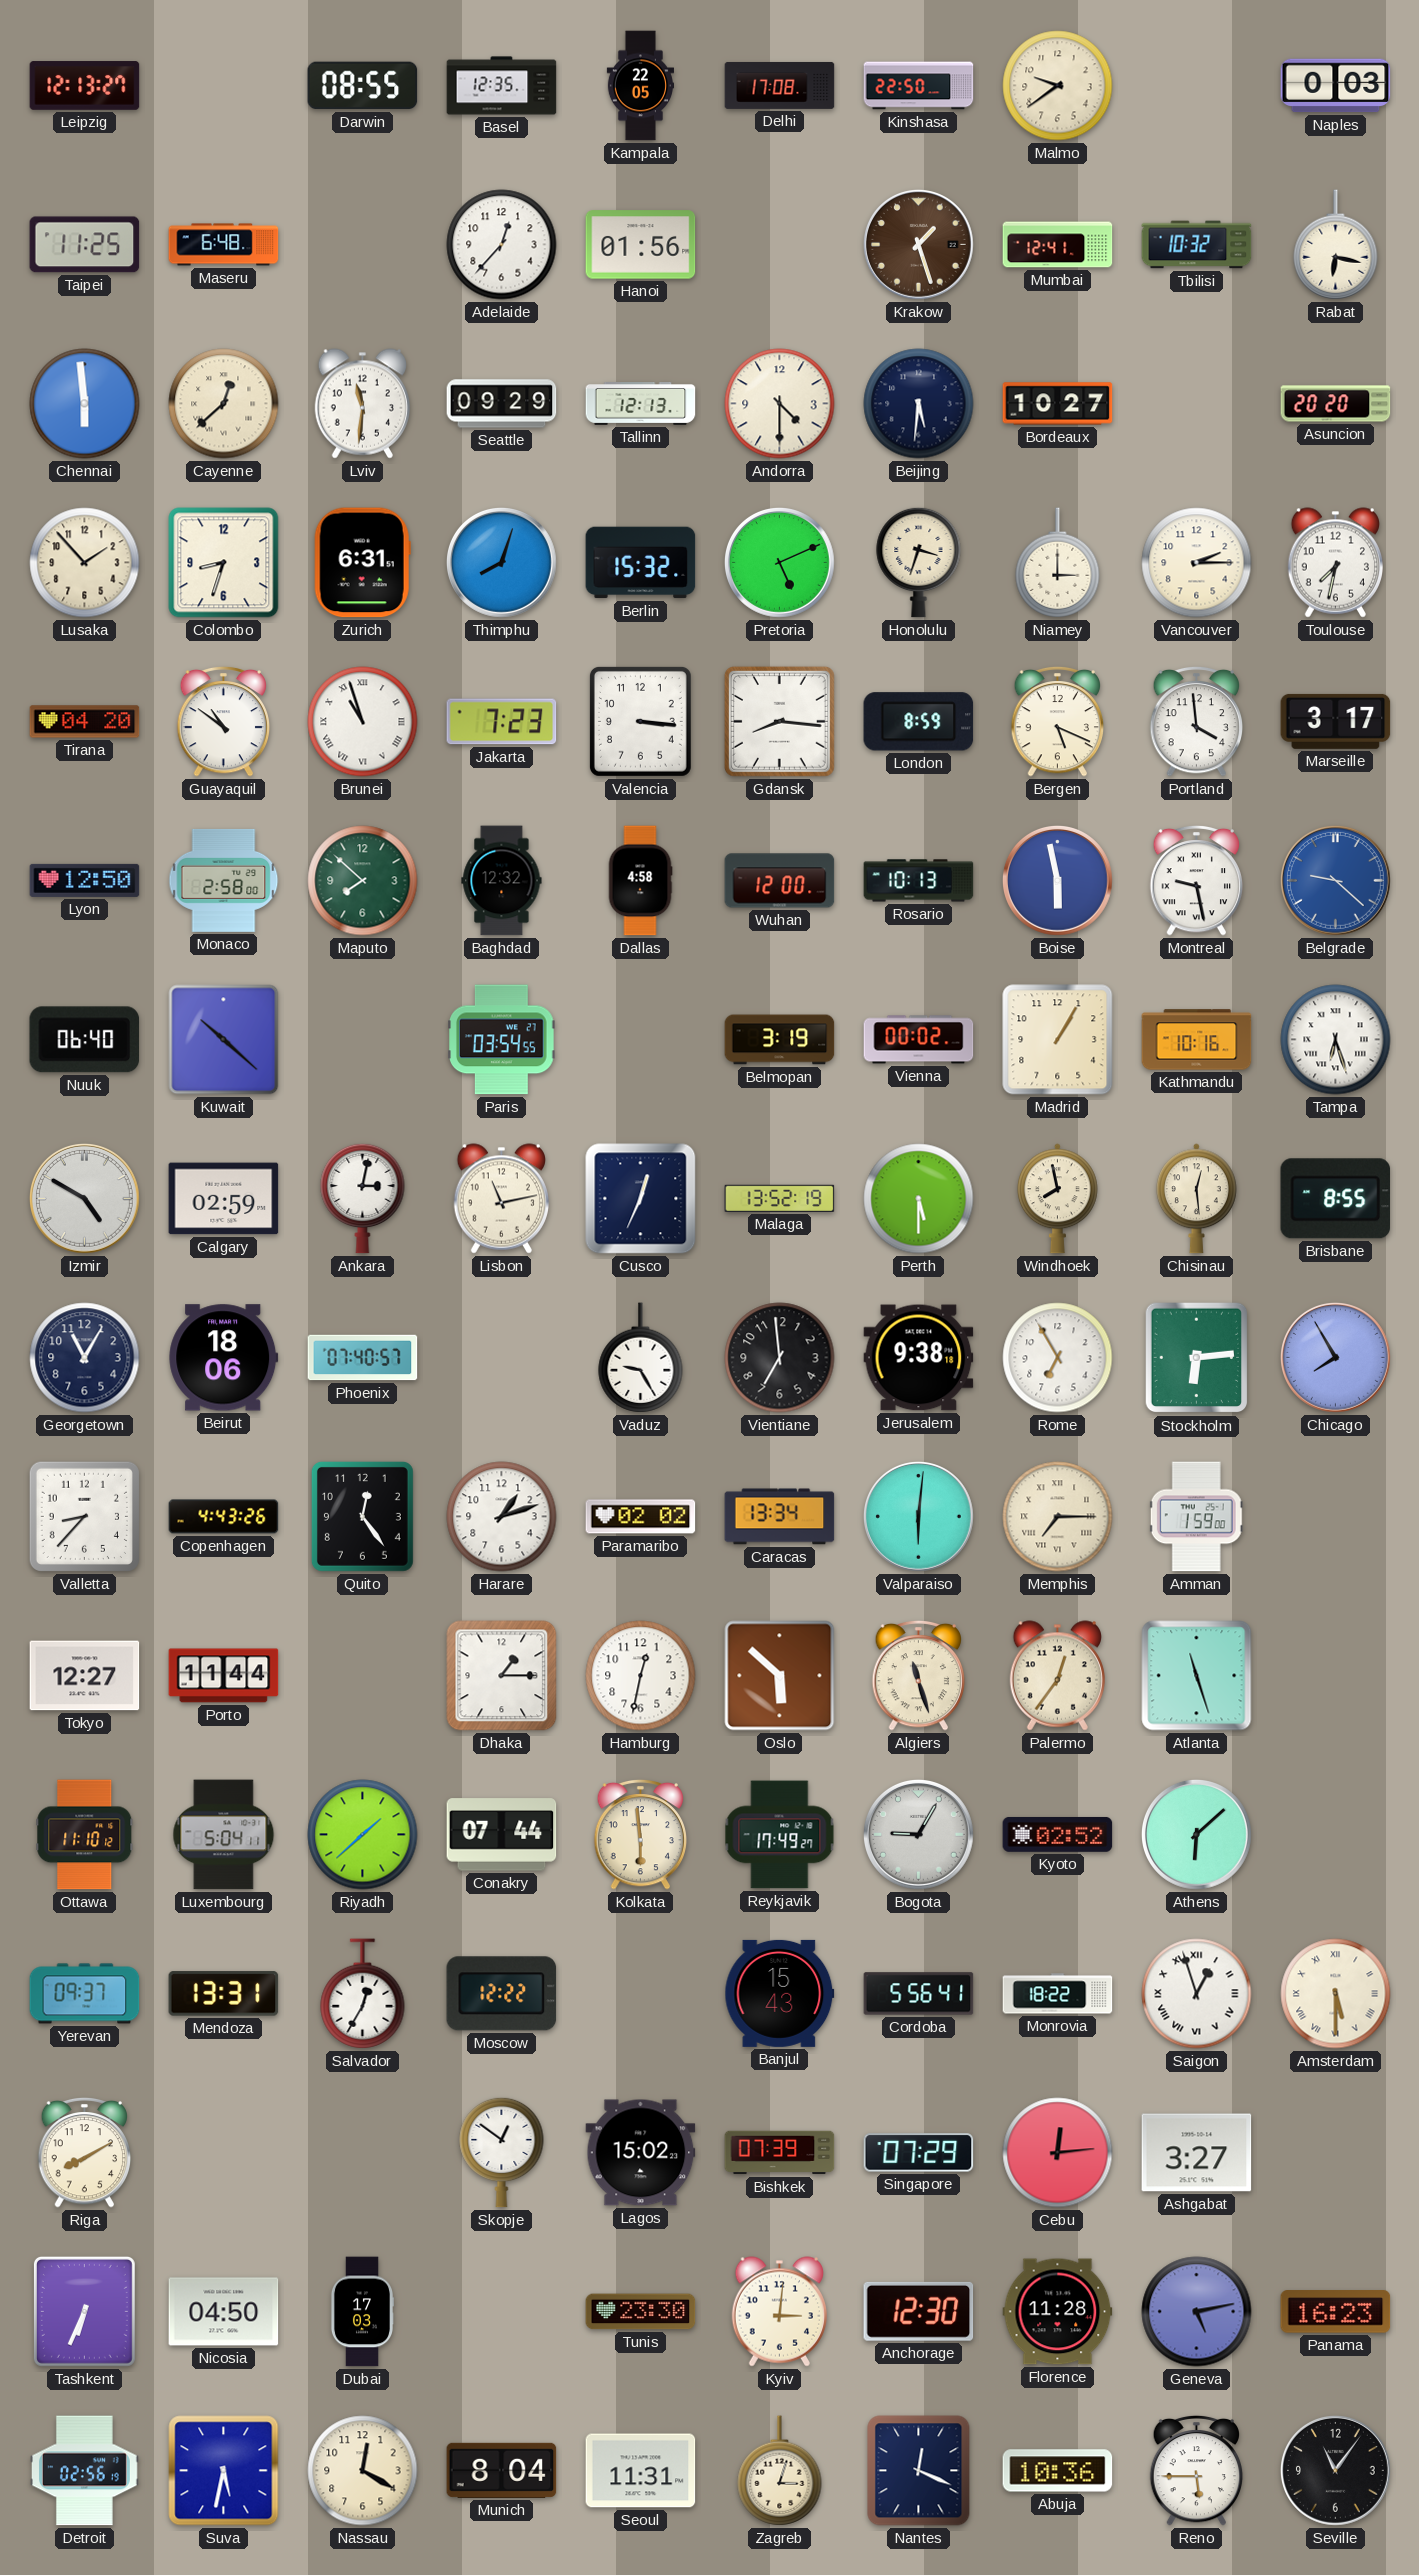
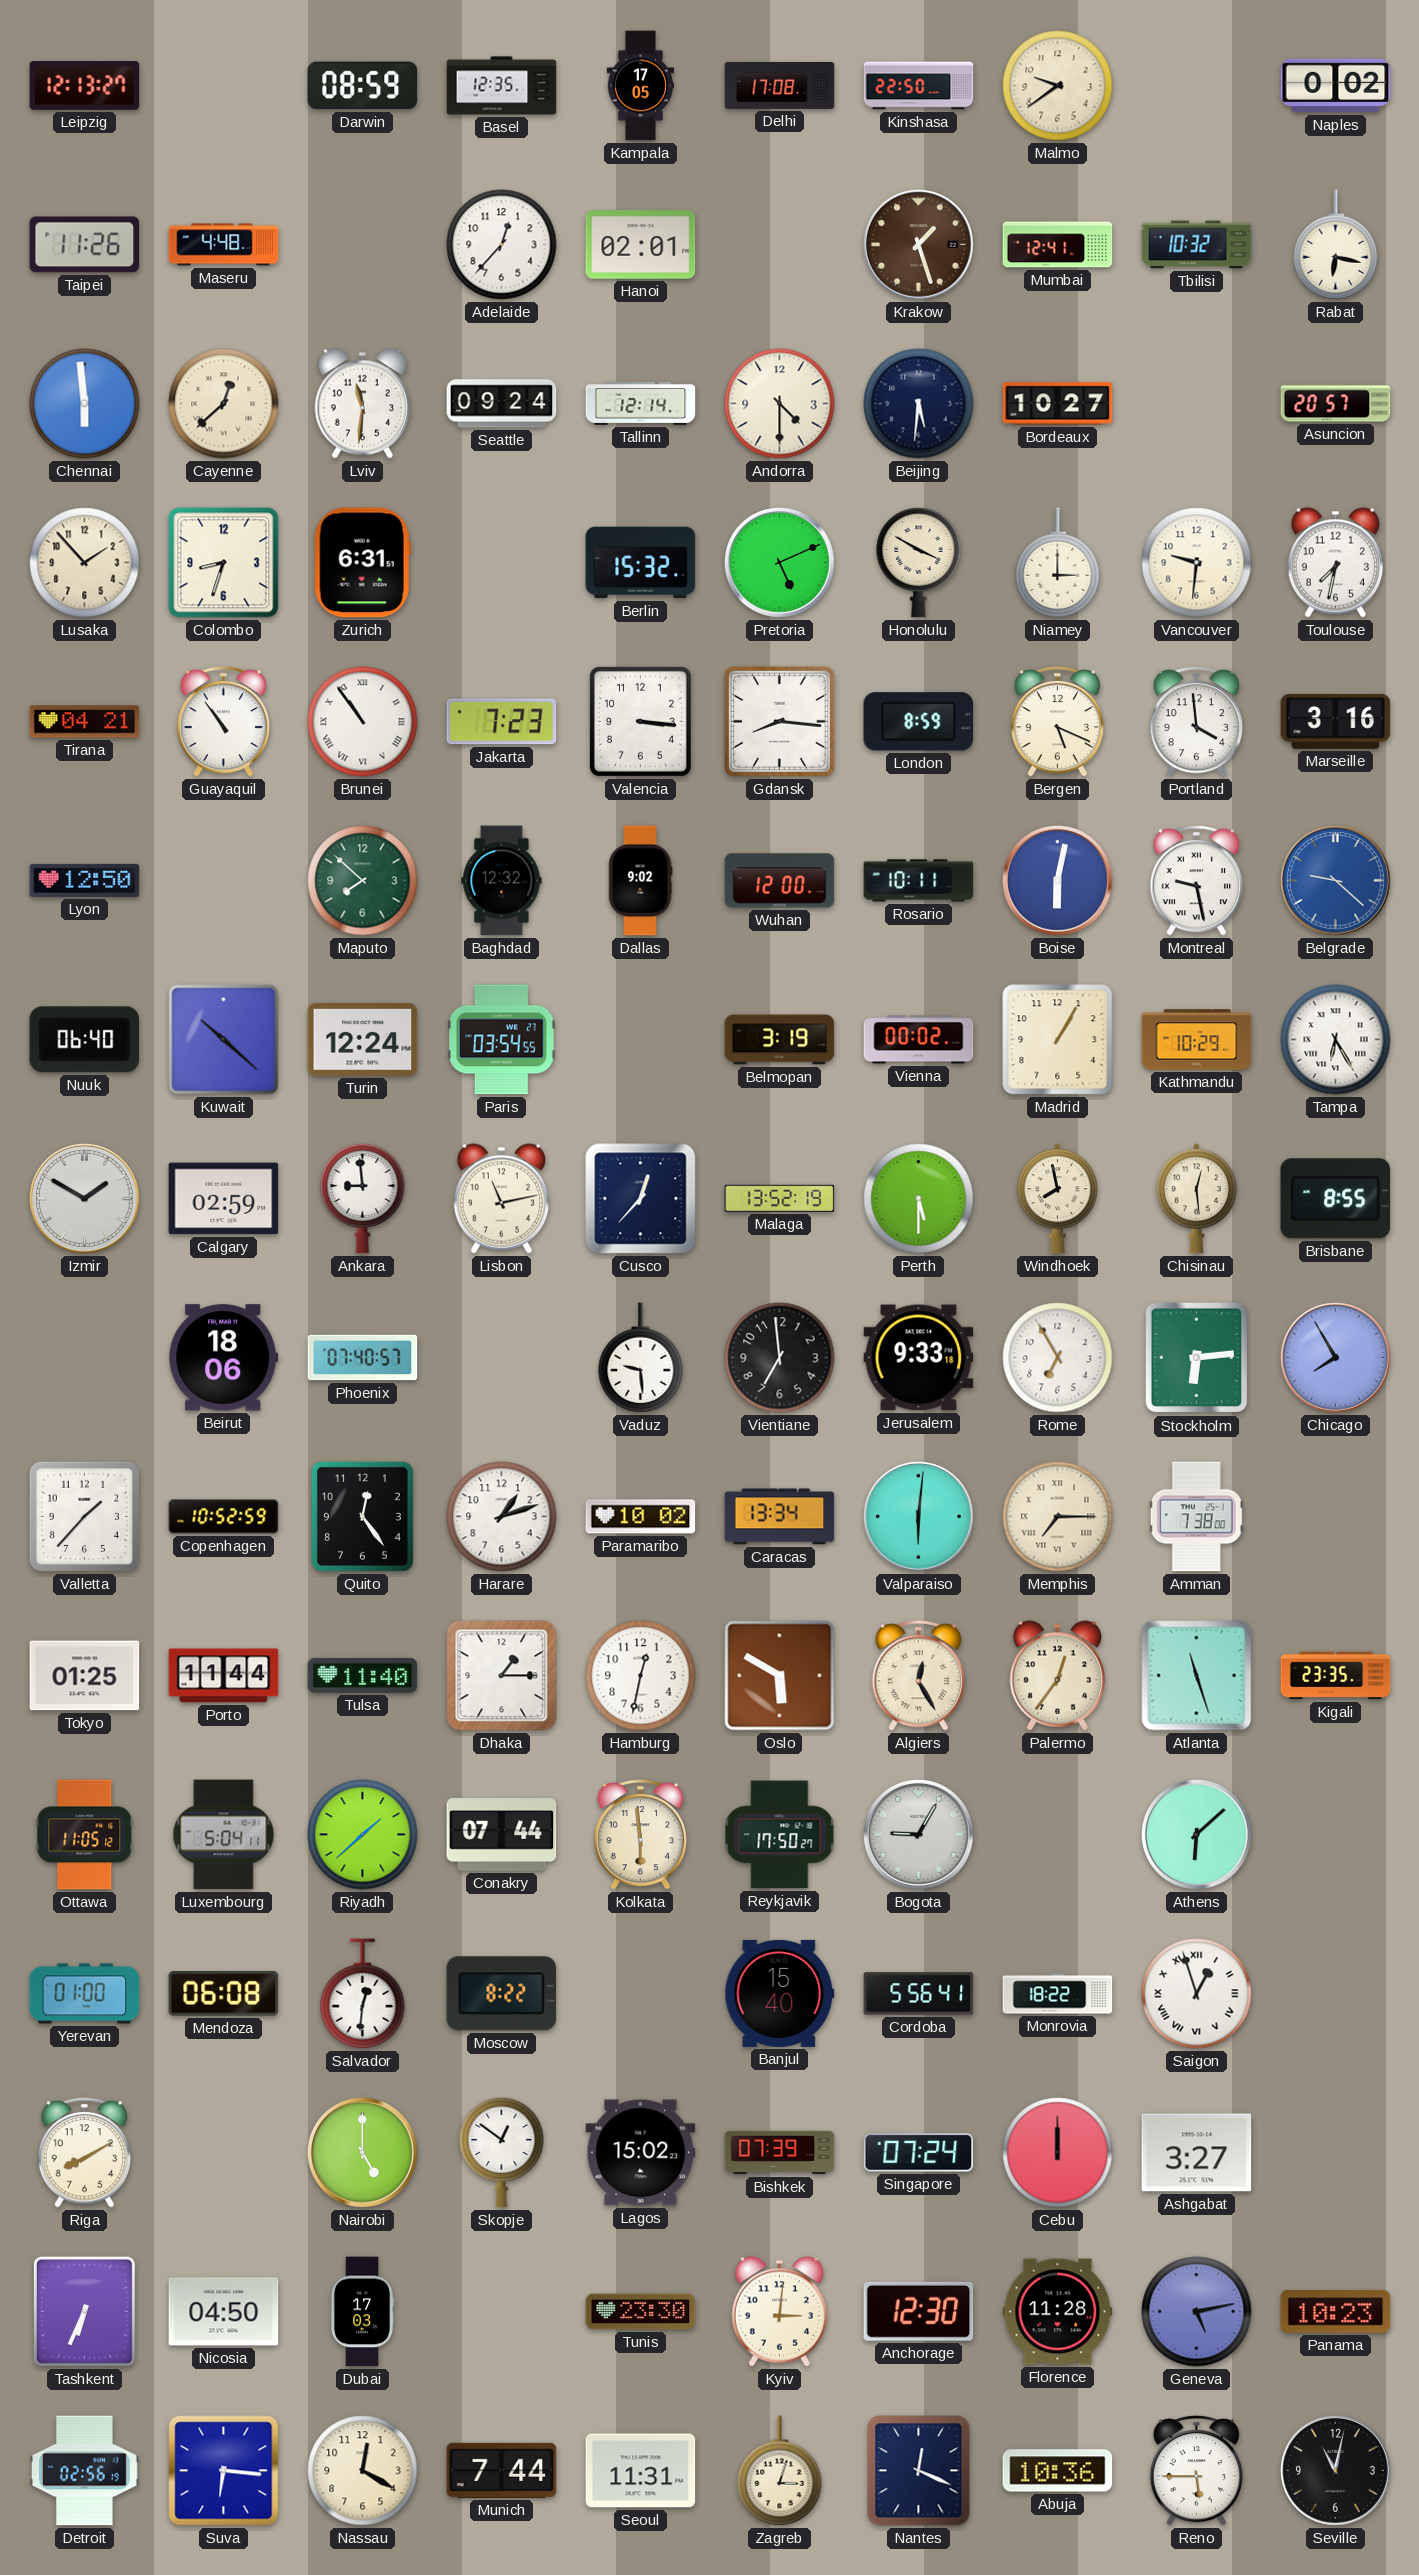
Darwin: 08:55 -> 08:59
Kampala: 22:05 -> 17:05
Naples: 0:03 -> 0:02
Taipei: 11:25 -> 11:26
Maseru: 6:48 -> 4:48
Hanoi: 01:56 -> 02:01
Seattle: 09:29 -> 09:24
Tallinn: 12:13 -> 12:14
Asuncion: 20:20 -> 20:57
Thimphu: 8:03 -> none
Honolulu: 3:33 -> 3:50
Vancouver: 2:15 -> 9:31
Tirana: 04:20 -> 04:21
Guayaquil: 10:51 -> 10:54
Brunei: 10:57 -> 10:54
Marseille: 3:17 -> 3:16
Monaco: 2:58 -> none
Dallas: 4:58 -> 9:02
Rosario: 10:13 -> 10:11
Boise: 5:58 -> 6:02
Turin: none -> 12:24
Kathmandu: 10:16 -> 10:29
Tampa: 6:27 -> 6:25
Izmir: 4:50 -> 1:50
Ankara: 3:02 -> 8:59
Cusco: 12:34 -> 12:37
Georgetown: 11:05 -> none
Vaduz: 9:25 -> 9:29
Jerusalem: 9:38 -> 9:33
Valletta: 8:37 -> 1:37
Copenhagen: 4:43 -> 10:52
Paramaribo: 02:02 -> 10:02
Amman: 1:59 -> 7:38
Tokyo: 12:27 -> 01:25
Tulsa: none -> 11:40
Oslo: 5:52 -> 5:50
Algiers: 11:27 -> 12:25
Kigali: none -> 23:35
Ottawa: 11:10 -> 11:05
Reykjavik: 17:49 -> 17:50
Kyoto: 02:52 -> none
Yerevan: 09:37 -> 01:00
Mendoza: 13:31 -> 06:08
Salvador: 12:35 -> 12:31
Moscow: 12:22 -> 8:22
Banjul: 15:43 -> 15:40
Amsterdam: 5:30 -> none
Nairobi: none -> 5:00
Singapore: 07:29 -> 07:24
Cebu: 12:14 -> 12:00
Panama: 16:23 -> 10:23
Suva: 5:32 -> 6:16
Munich: 8:04 -> 7:44
Seville: 11:06 -> 11:02
